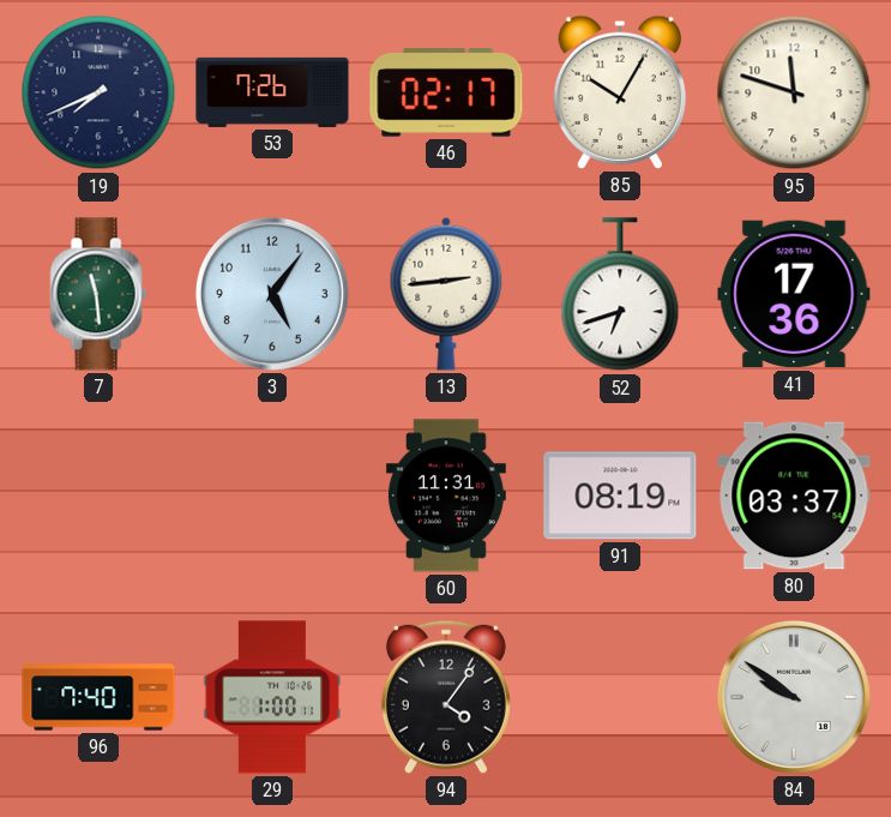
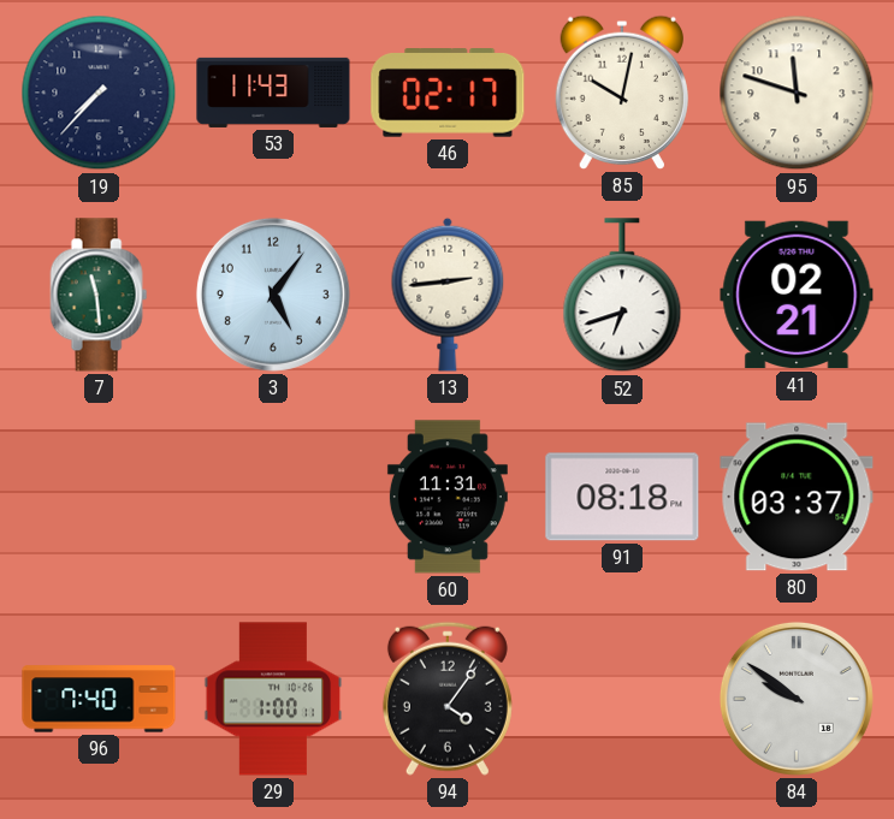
19: 7:41 -> 7:37
53: 7:26 -> 11:43
85: 10:05 -> 10:02
41: 17:36 -> 02:21
91: 08:19 -> 08:18
